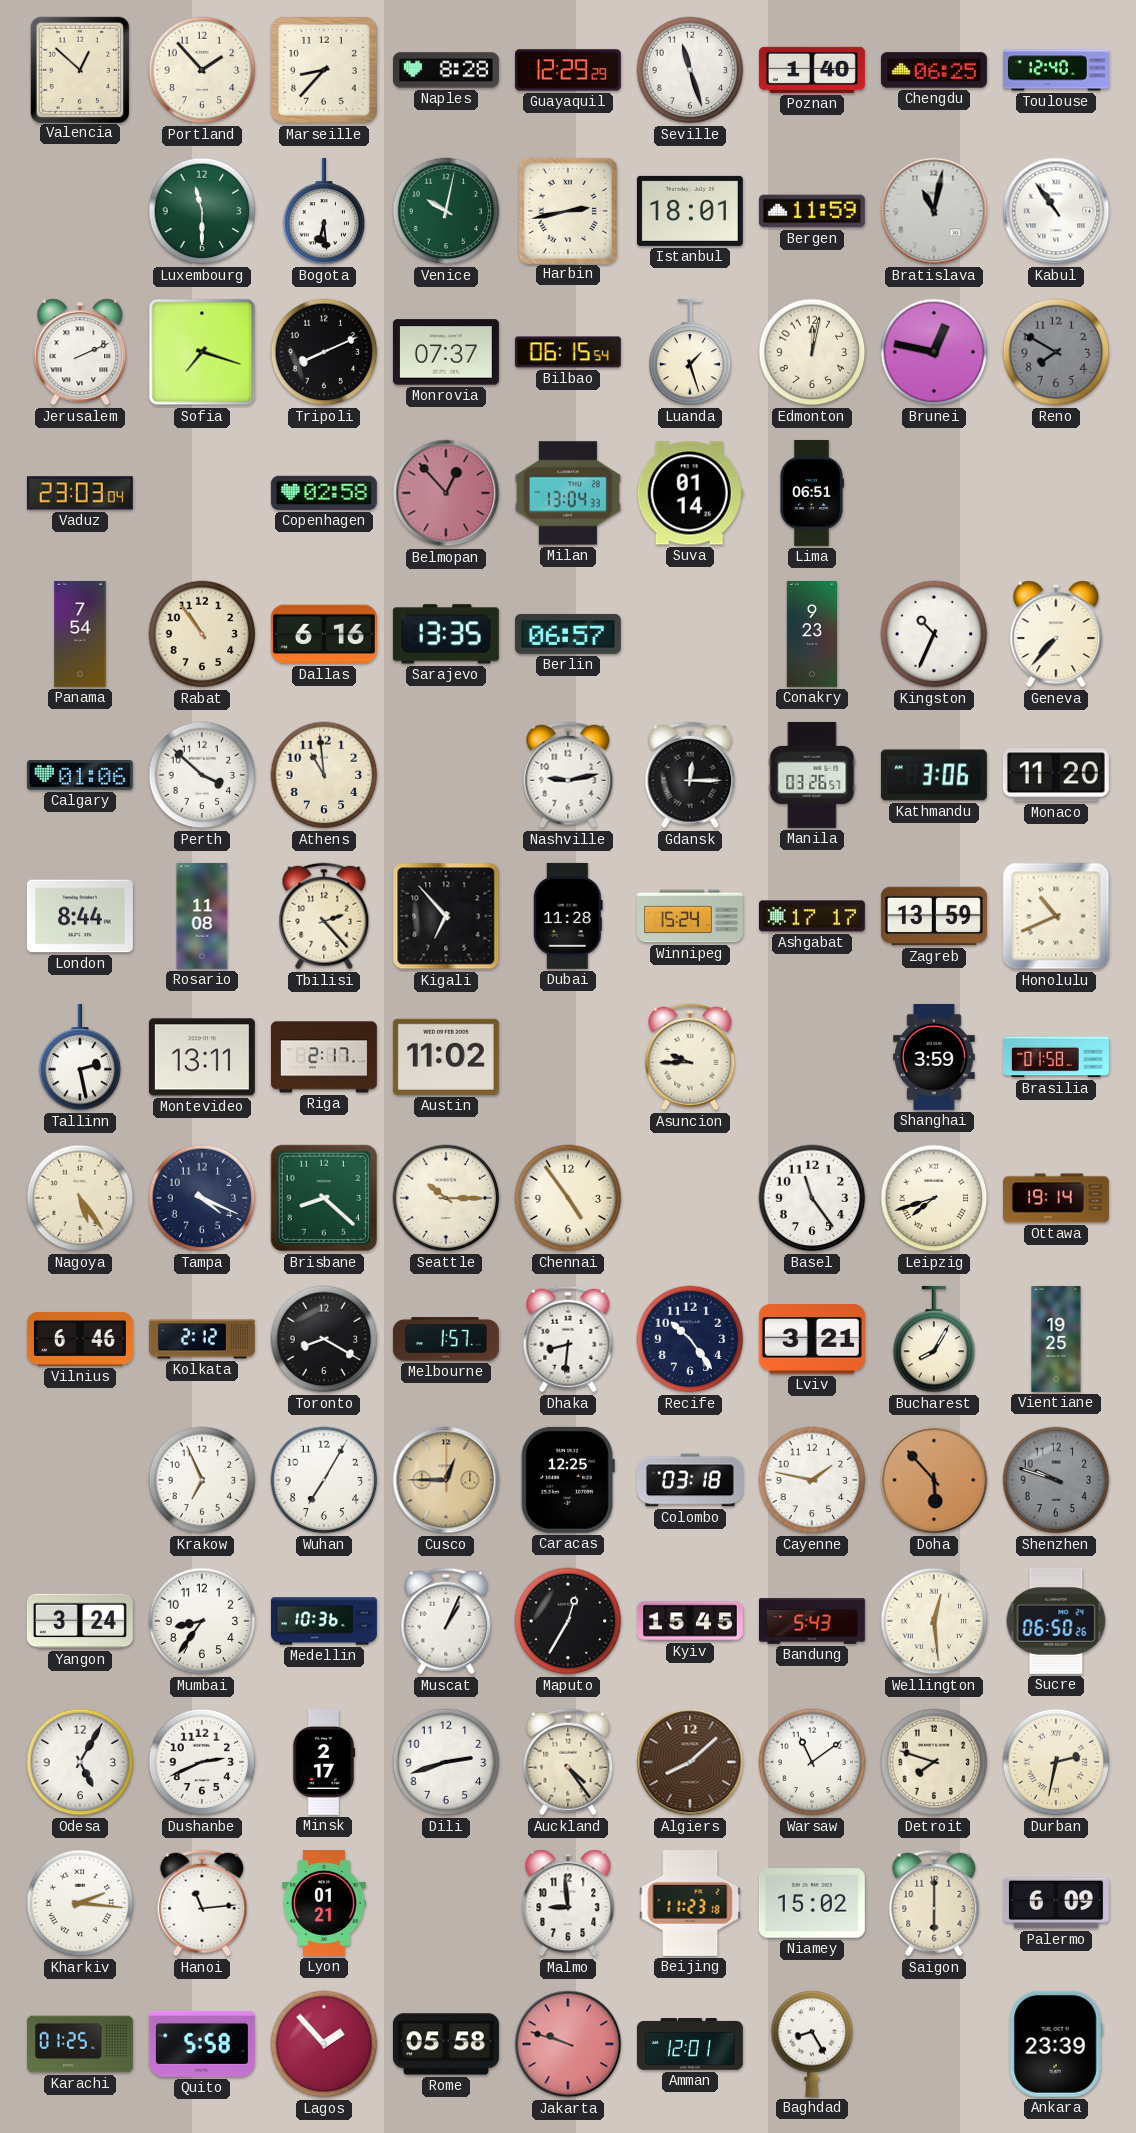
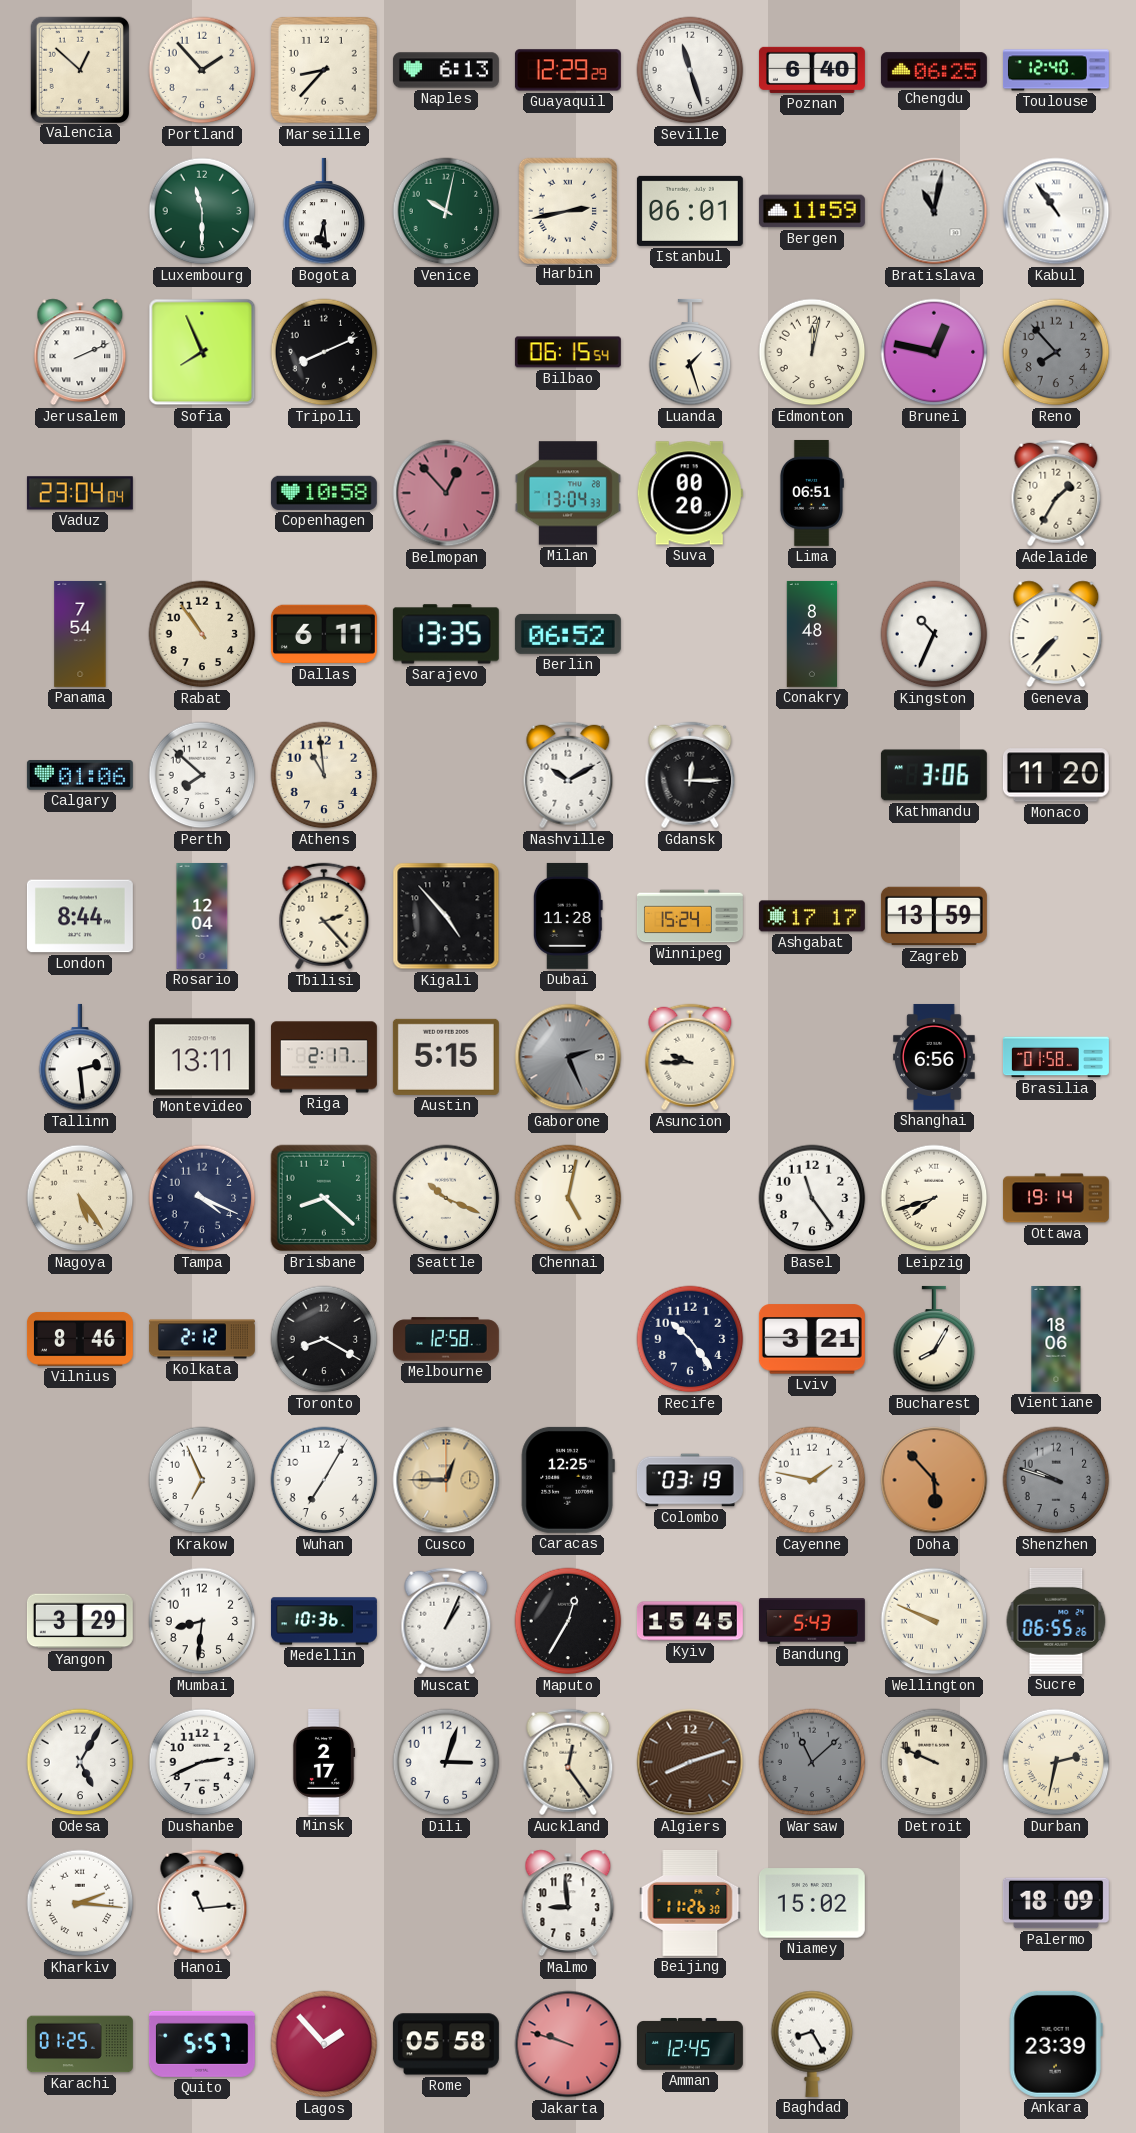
Naples: 8:28 -> 6:13
Poznan: 1:40 -> 6:40
Istanbul: 18:01 -> 06:01
Sofia: 7:18 -> 7:56
Monrovia: 07:37 -> none
Reno: 7:50 -> 7:53
Vaduz: 23:03 -> 23:04
Copenhagen: 02:58 -> 10:58
Suva: 01:14 -> 00:20
Adelaide: none -> 1:35
Dallas: 6:16 -> 6:11
Berlin: 06:57 -> 06:52
Conakry: 9:23 -> 8:48
Perth: 3:52 -> 7:52
Nashville: 9:13 -> 10:10
Manila: 03:26 -> none
Rosario: 11:08 -> 12:04
Kigali: 6:53 -> 4:53
Honolulu: 10:41 -> none
Tallinn: 2:28 -> 2:29
Austin: 11:02 -> 5:15
Gaborone: none -> 2:26
Shanghai: 3:59 -> 6:56
Seattle: 10:15 -> 10:19
Chennai: 4:54 -> 5:02
Vilnius: 6:46 -> 8:46
Melbourne: 1:57 -> 12:58
Dhaka: 8:31 -> none
Vientiane: 19:25 -> 18:06
Colombo: 03:18 -> 03:19
Yangon: 3:24 -> 3:29
Mumbai: 8:36 -> 8:31
Wellington: 12:29 -> 9:49
Sucre: 06:50 -> 06:55
Dili: 2:42 -> 3:03
Auckland: 4:24 -> 12:24
Algiers: 8:08 -> 8:12
Warsaw: 11:09 -> 11:08
Warsaw dial: white -> grey
Detroit: 7:48 -> 9:49
Lyon: 01:21 -> none
Beijing: 11:23 -> 11:26
Saigon: 6:00 -> none
Palermo: 6:09 -> 18:09
Quito: 5:58 -> 5:57
Amman: 12:01 -> 12:45
